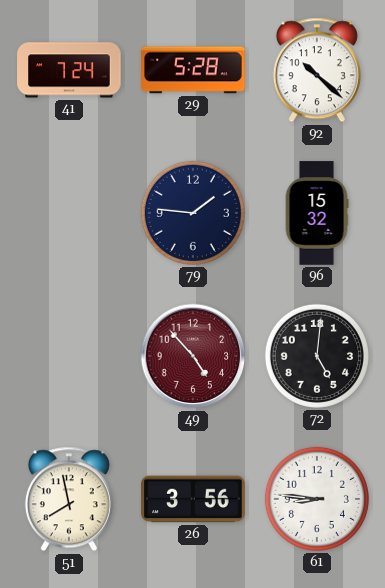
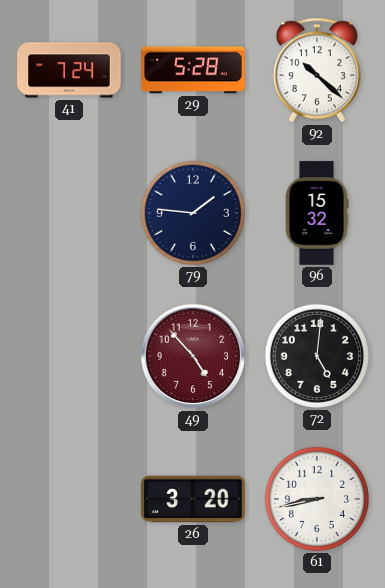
51: 7:58 -> none
26: 3:56 -> 3:20
61: 8:46 -> 8:43
